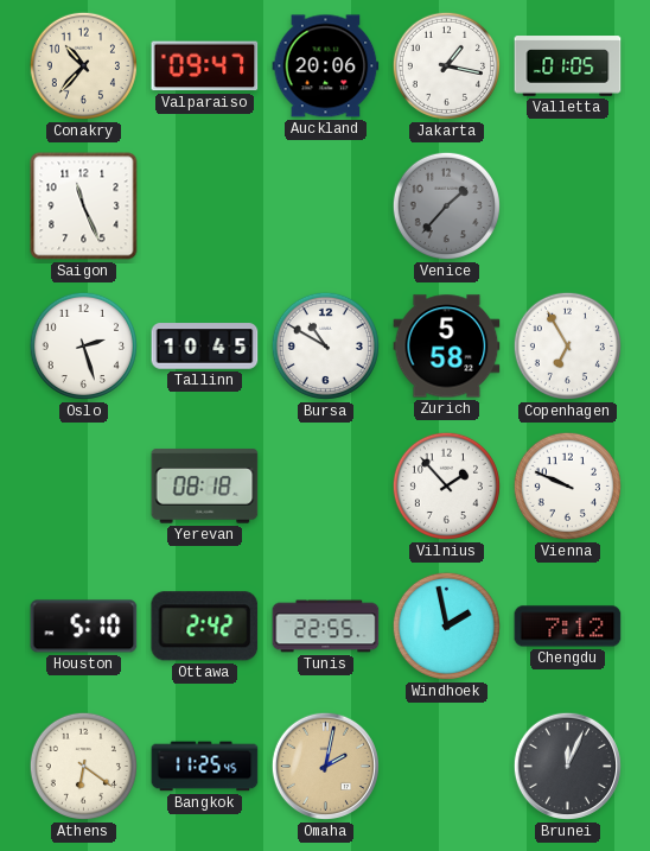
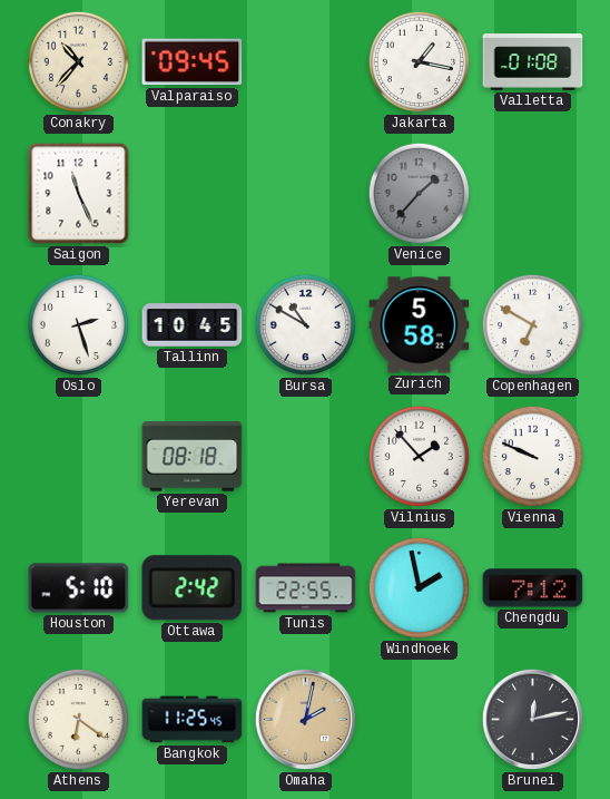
Valparaiso: 09:47 -> 09:45
Auckland: 20:06 -> none
Valletta: 01:05 -> 01:08
Copenhagen: 6:55 -> 6:50
Brunei: 12:04 -> 12:13
